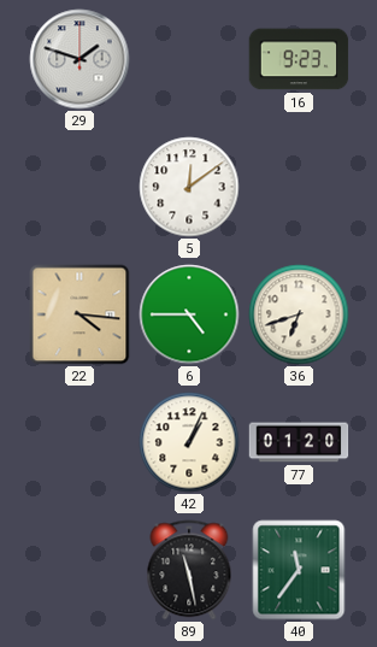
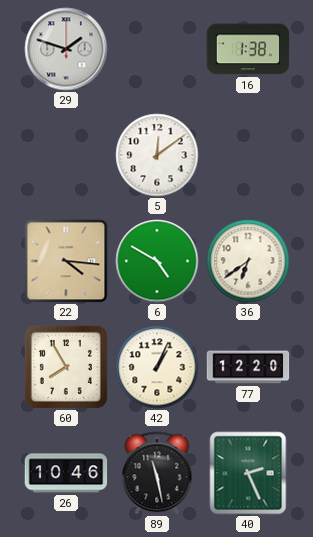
16: 9:23 -> 1:38
6: 4:45 -> 4:50
36: 6:42 -> 6:39
60: none -> 7:55
77: 01:20 -> 12:20
26: none -> 10:46
40: 11:36 -> 2:26
